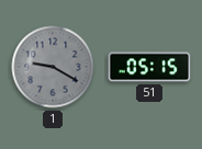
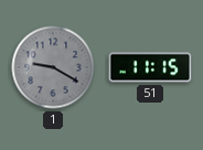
51: 05:15 -> 11:15
